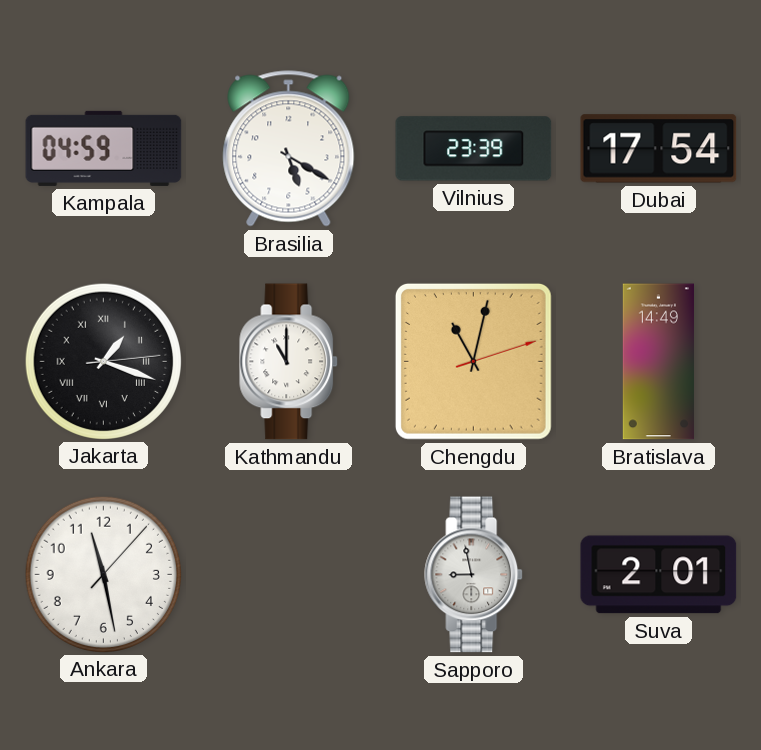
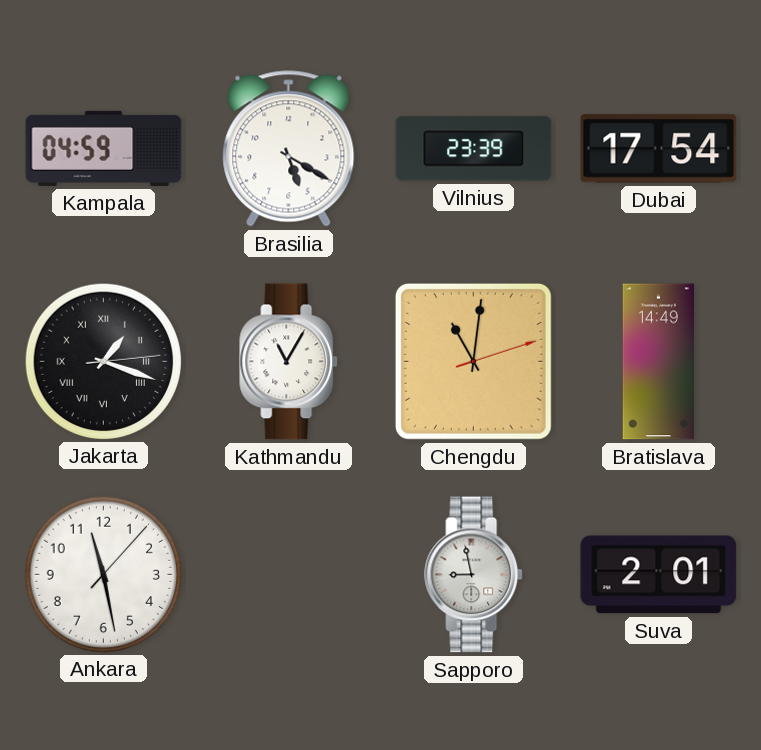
Kathmandu: 11:00 -> 11:05
Chengdu: 11:02 -> 11:01
